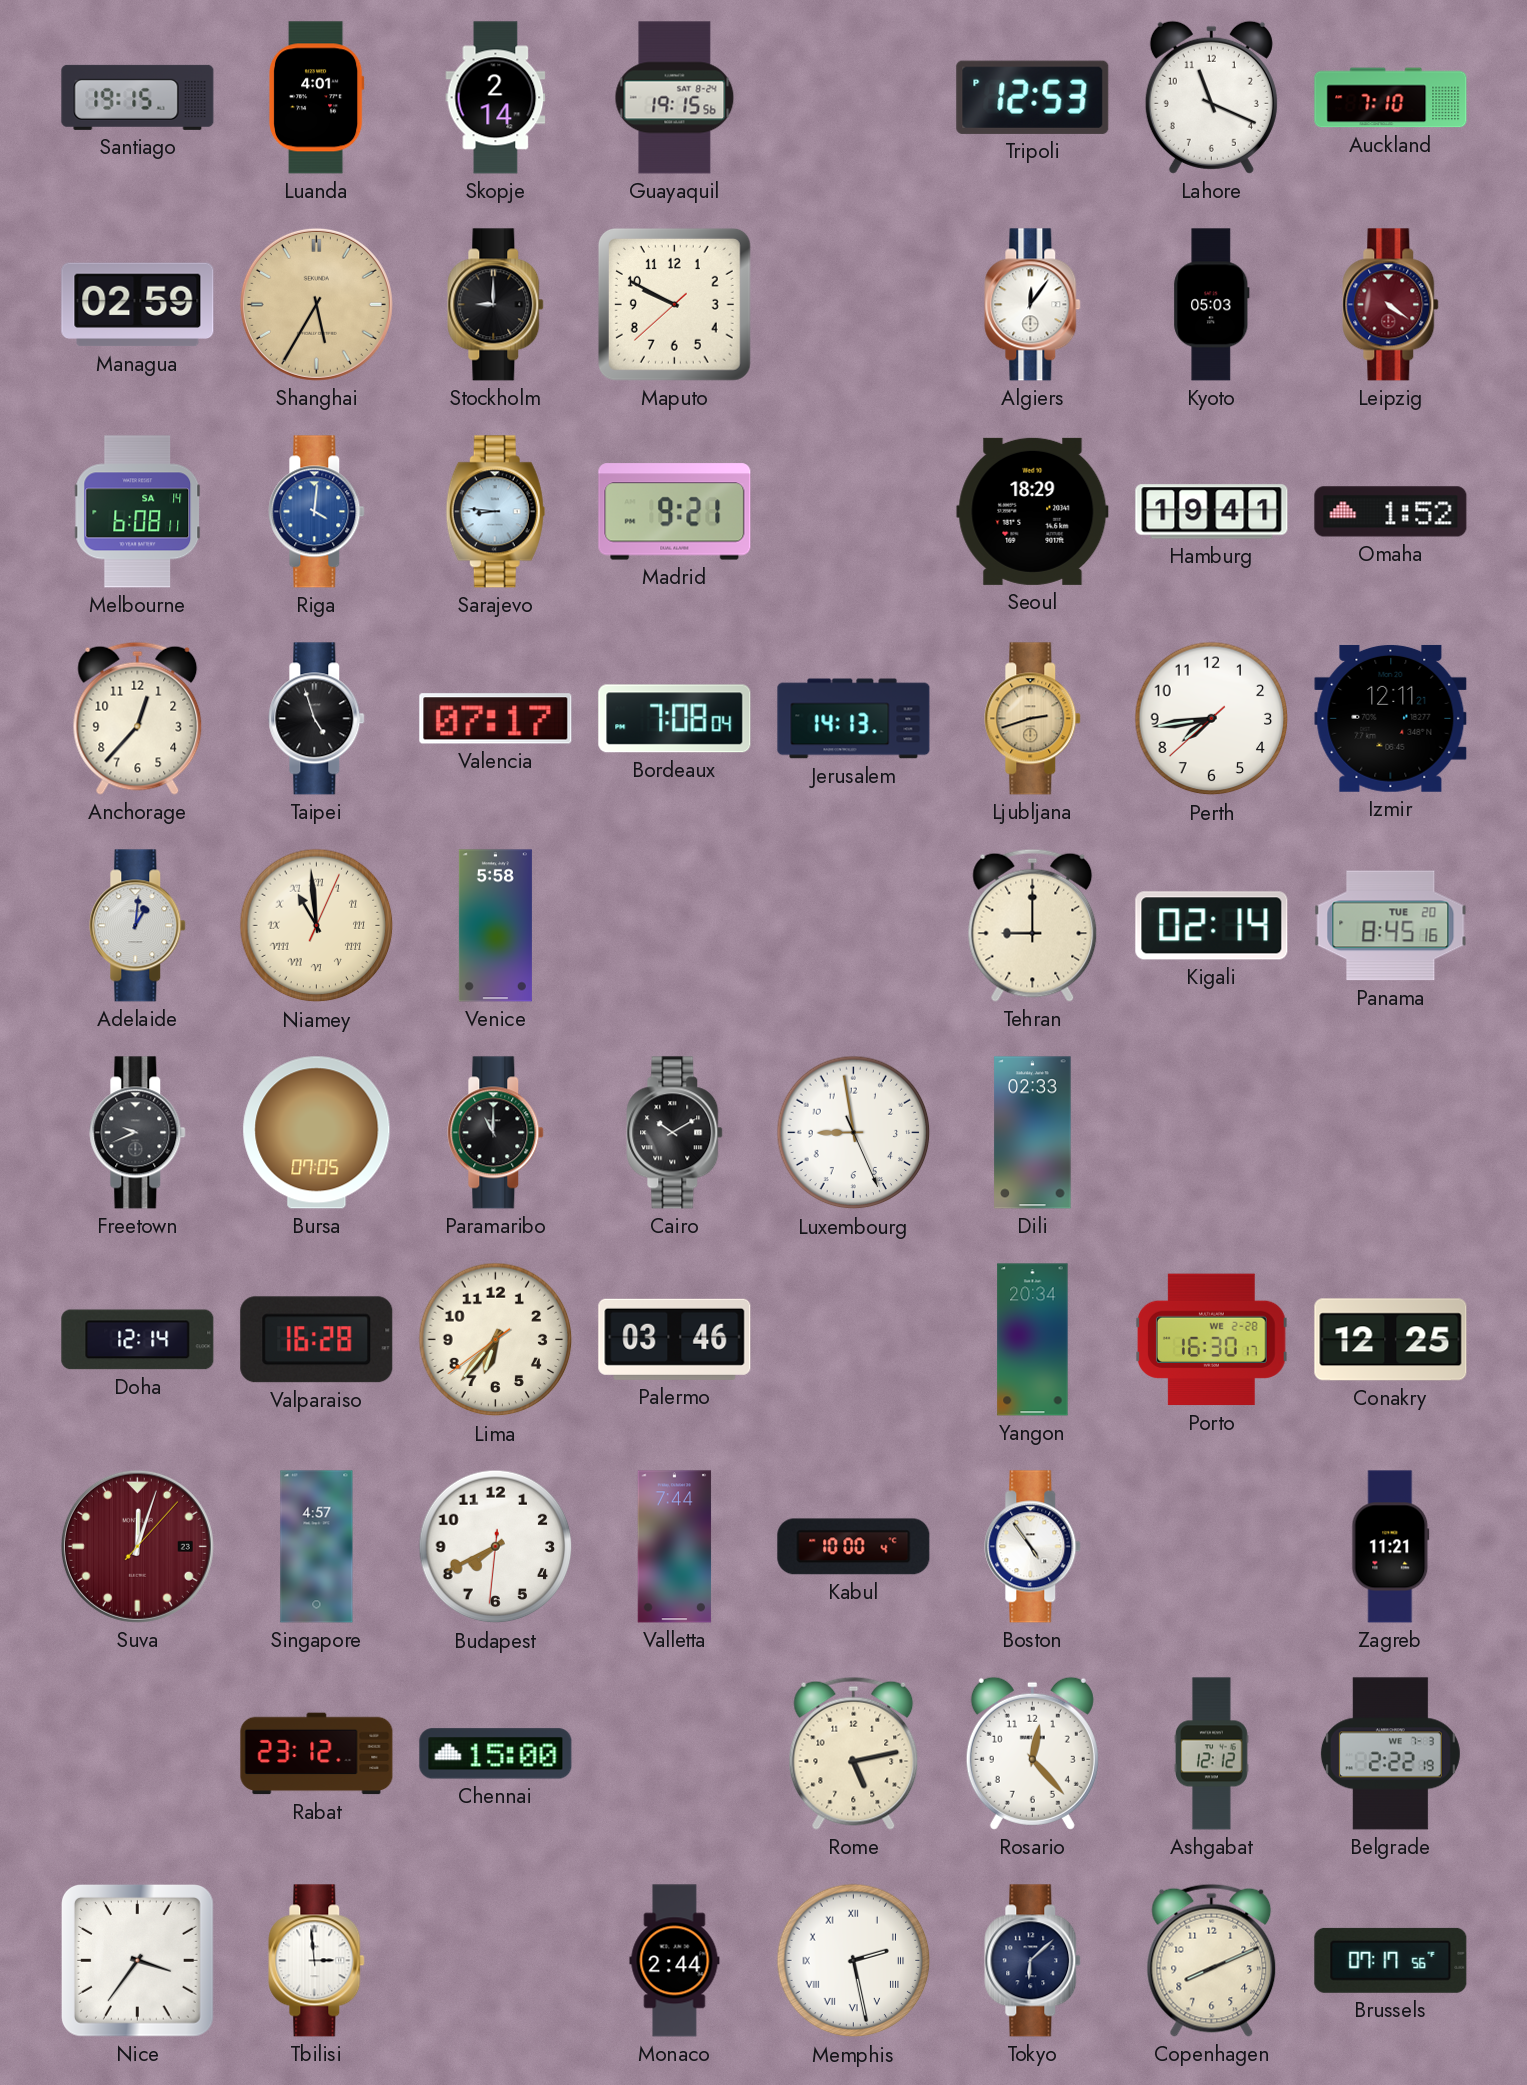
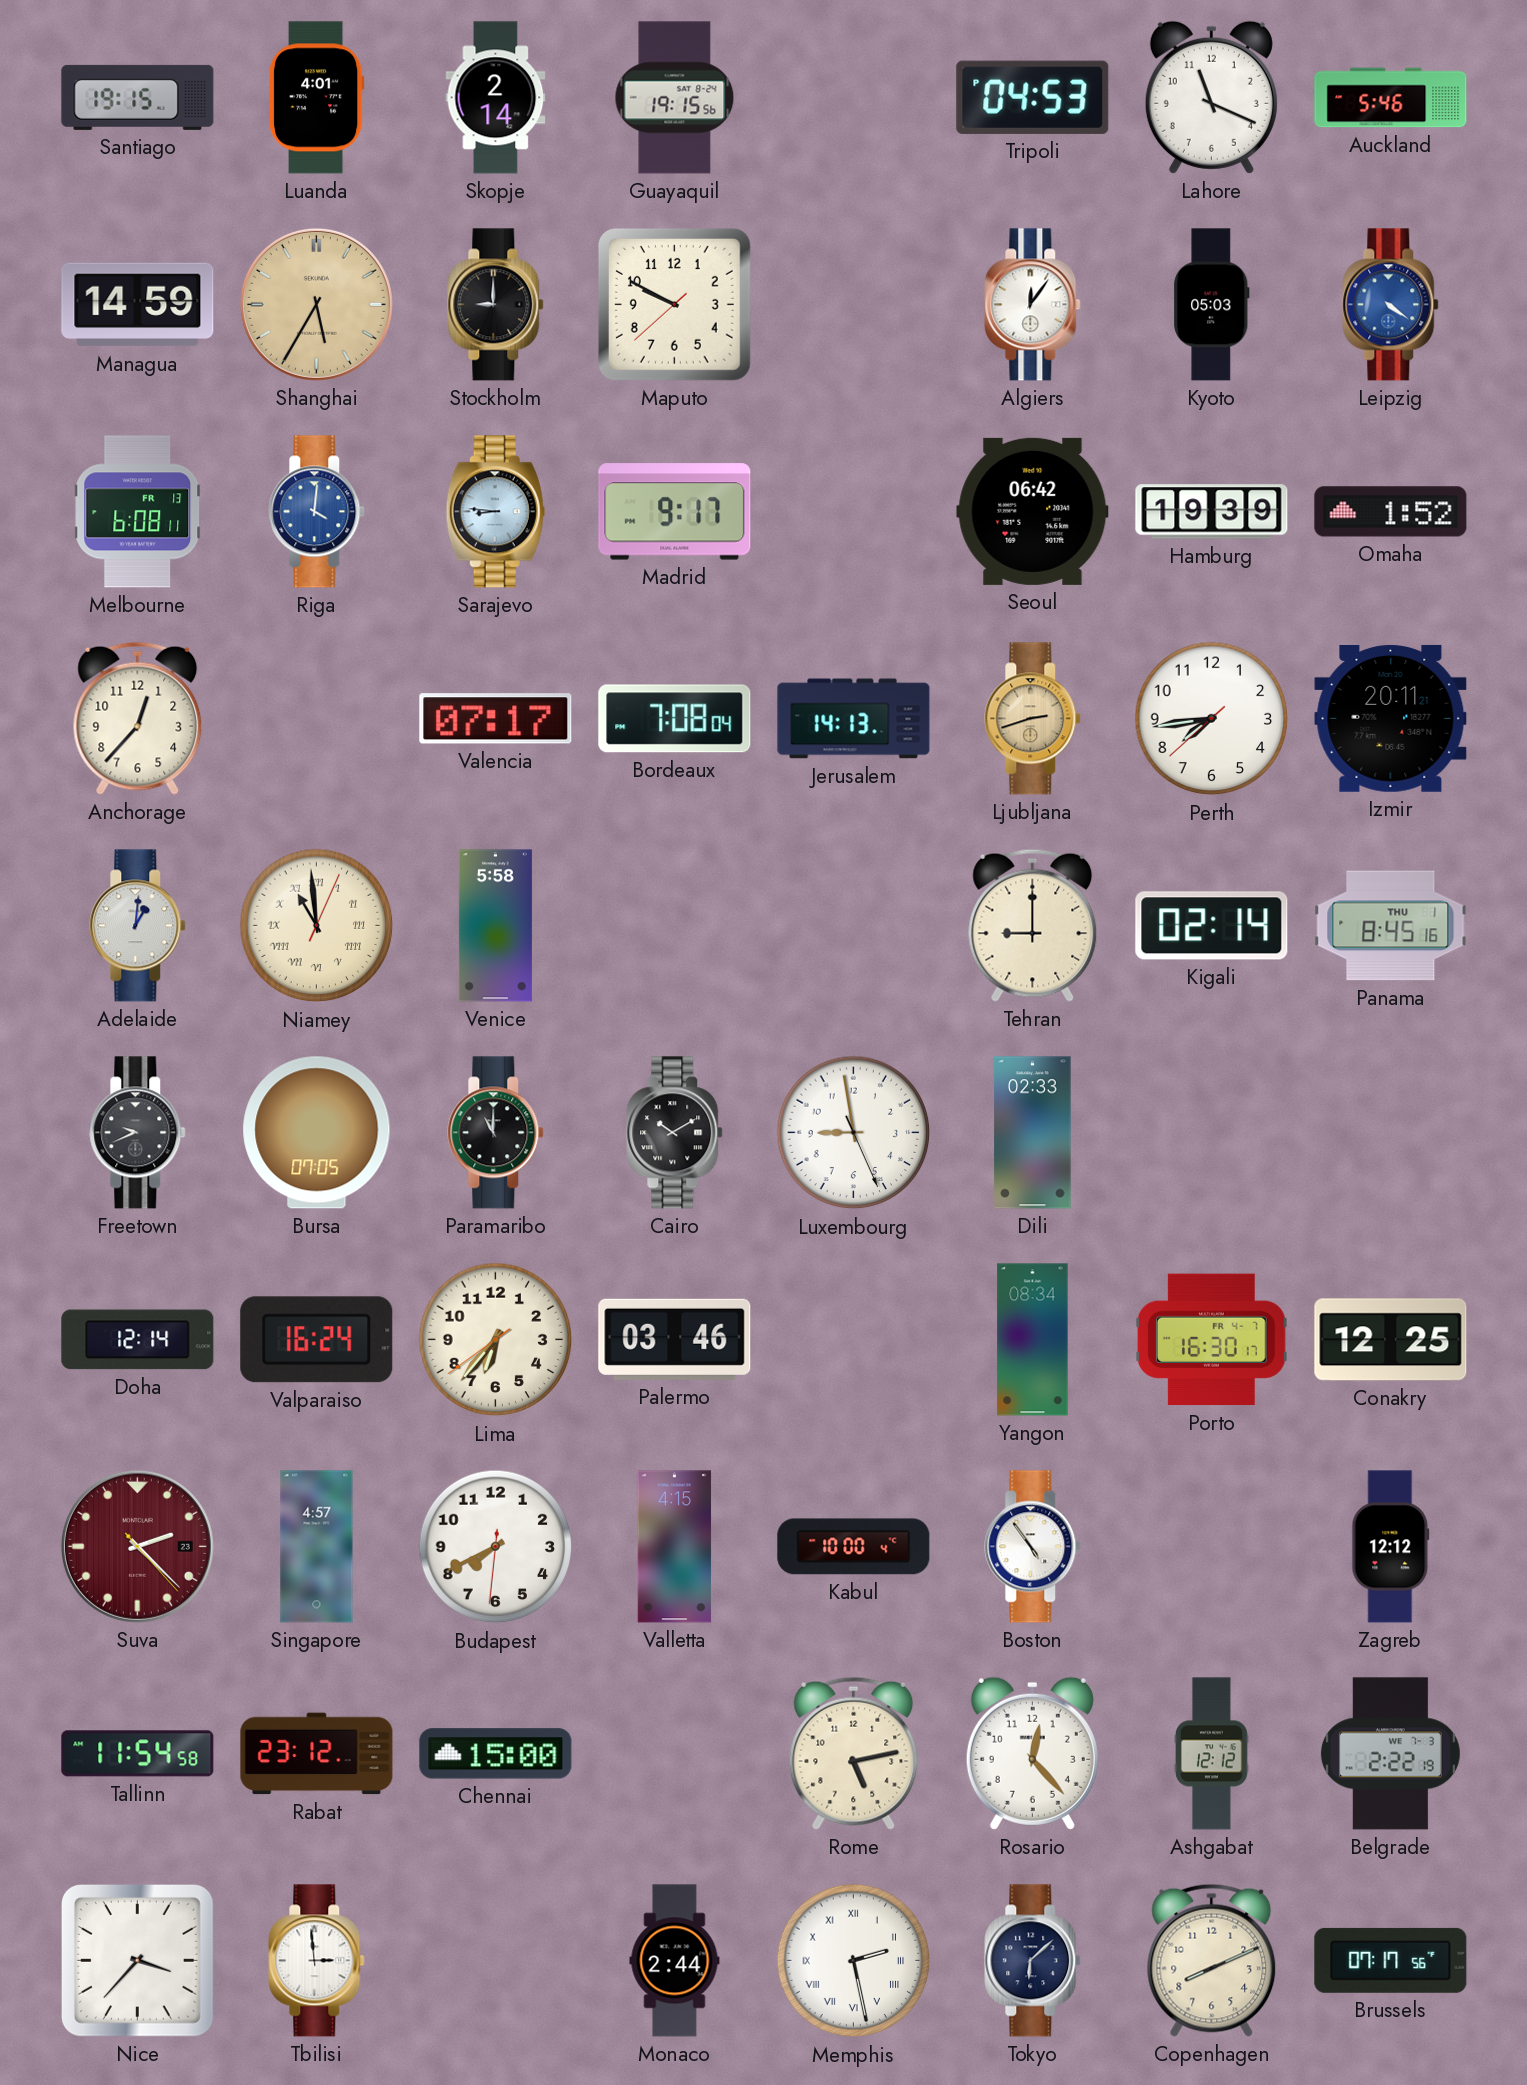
Tripoli: 12:53 -> 04:53
Auckland: 7:10 -> 5:46
Managua: 02:59 -> 14:59
Leipzig dial: burgundy -> blue
Melbourne date: SA 14 -> FR 13
Madrid: 9:21 -> 9:17
Seoul: 18:29 -> 06:42
Hamburg: 19:41 -> 19:39
Taipei: 4:57 -> none
Izmir: 12:11 -> 20:11
Panama date: TUE 20 -> THU 1
Valparaiso: 16:28 -> 16:24
Yangon: 20:34 -> 08:34
Porto date: WE 2-28 -> FR 4-7
Suva: 12:03 -> 2:22
Valletta: 7:44 -> 4:15
Zagreb: 11:21 -> 12:12
Tallinn: none -> 11:54
Nice: 3:36 -> 3:37
